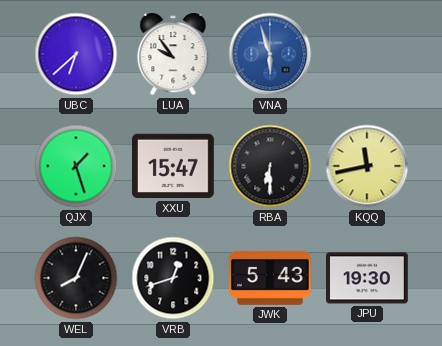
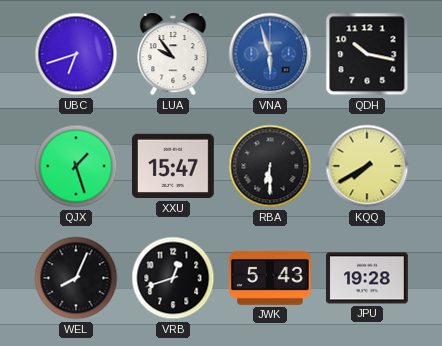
UBC: 6:38 -> 6:42
QDH: none -> 10:17
KQQ: 11:43 -> 7:40
JPU: 19:30 -> 19:28
